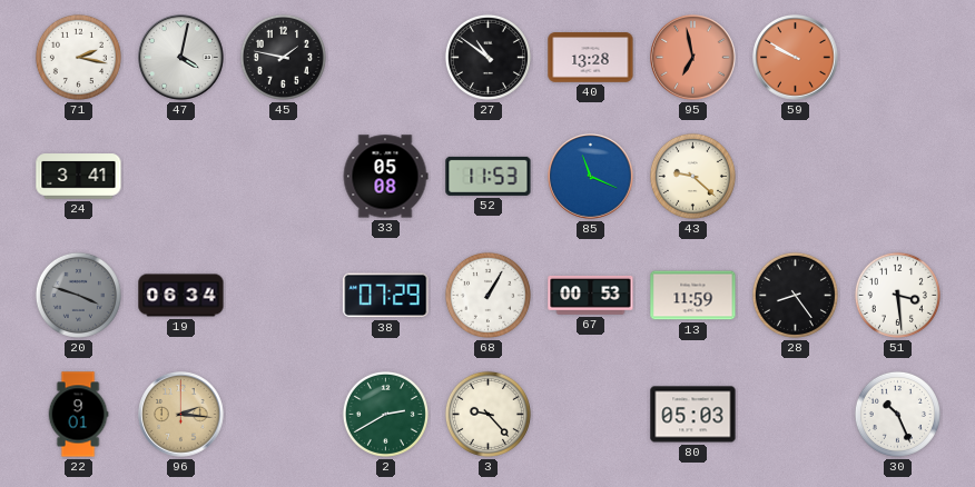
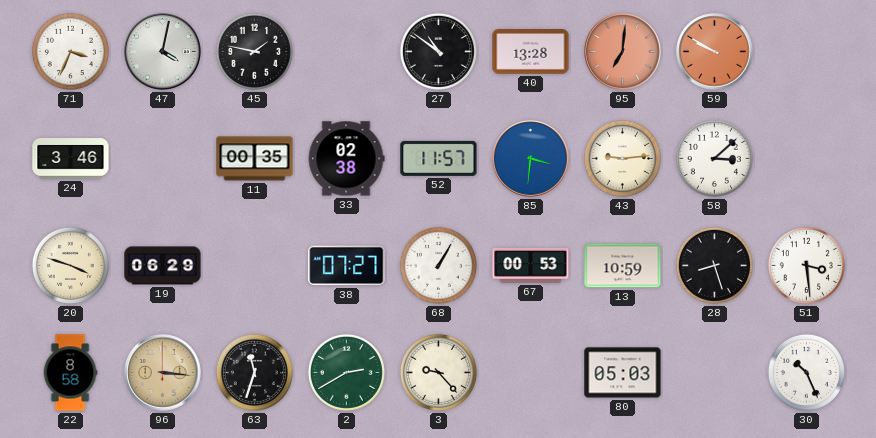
71: 2:17 -> 3:34
95: 6:58 -> 7:01
24: 3:41 -> 3:46
11: none -> 00:35
33: 05:08 -> 02:38
52: 11:53 -> 11:57
85: 11:19 -> 3:31
43: 9:22 -> 9:14
58: none -> 3:08
20 dial: grey -> cream
19: 06:34 -> 06:29
38: 07:29 -> 07:27
13: 11:59 -> 10:59
28: 8:24 -> 8:27
22: 9:01 -> 8:58
96: 2:16 -> 3:16
63: none -> 11:33
